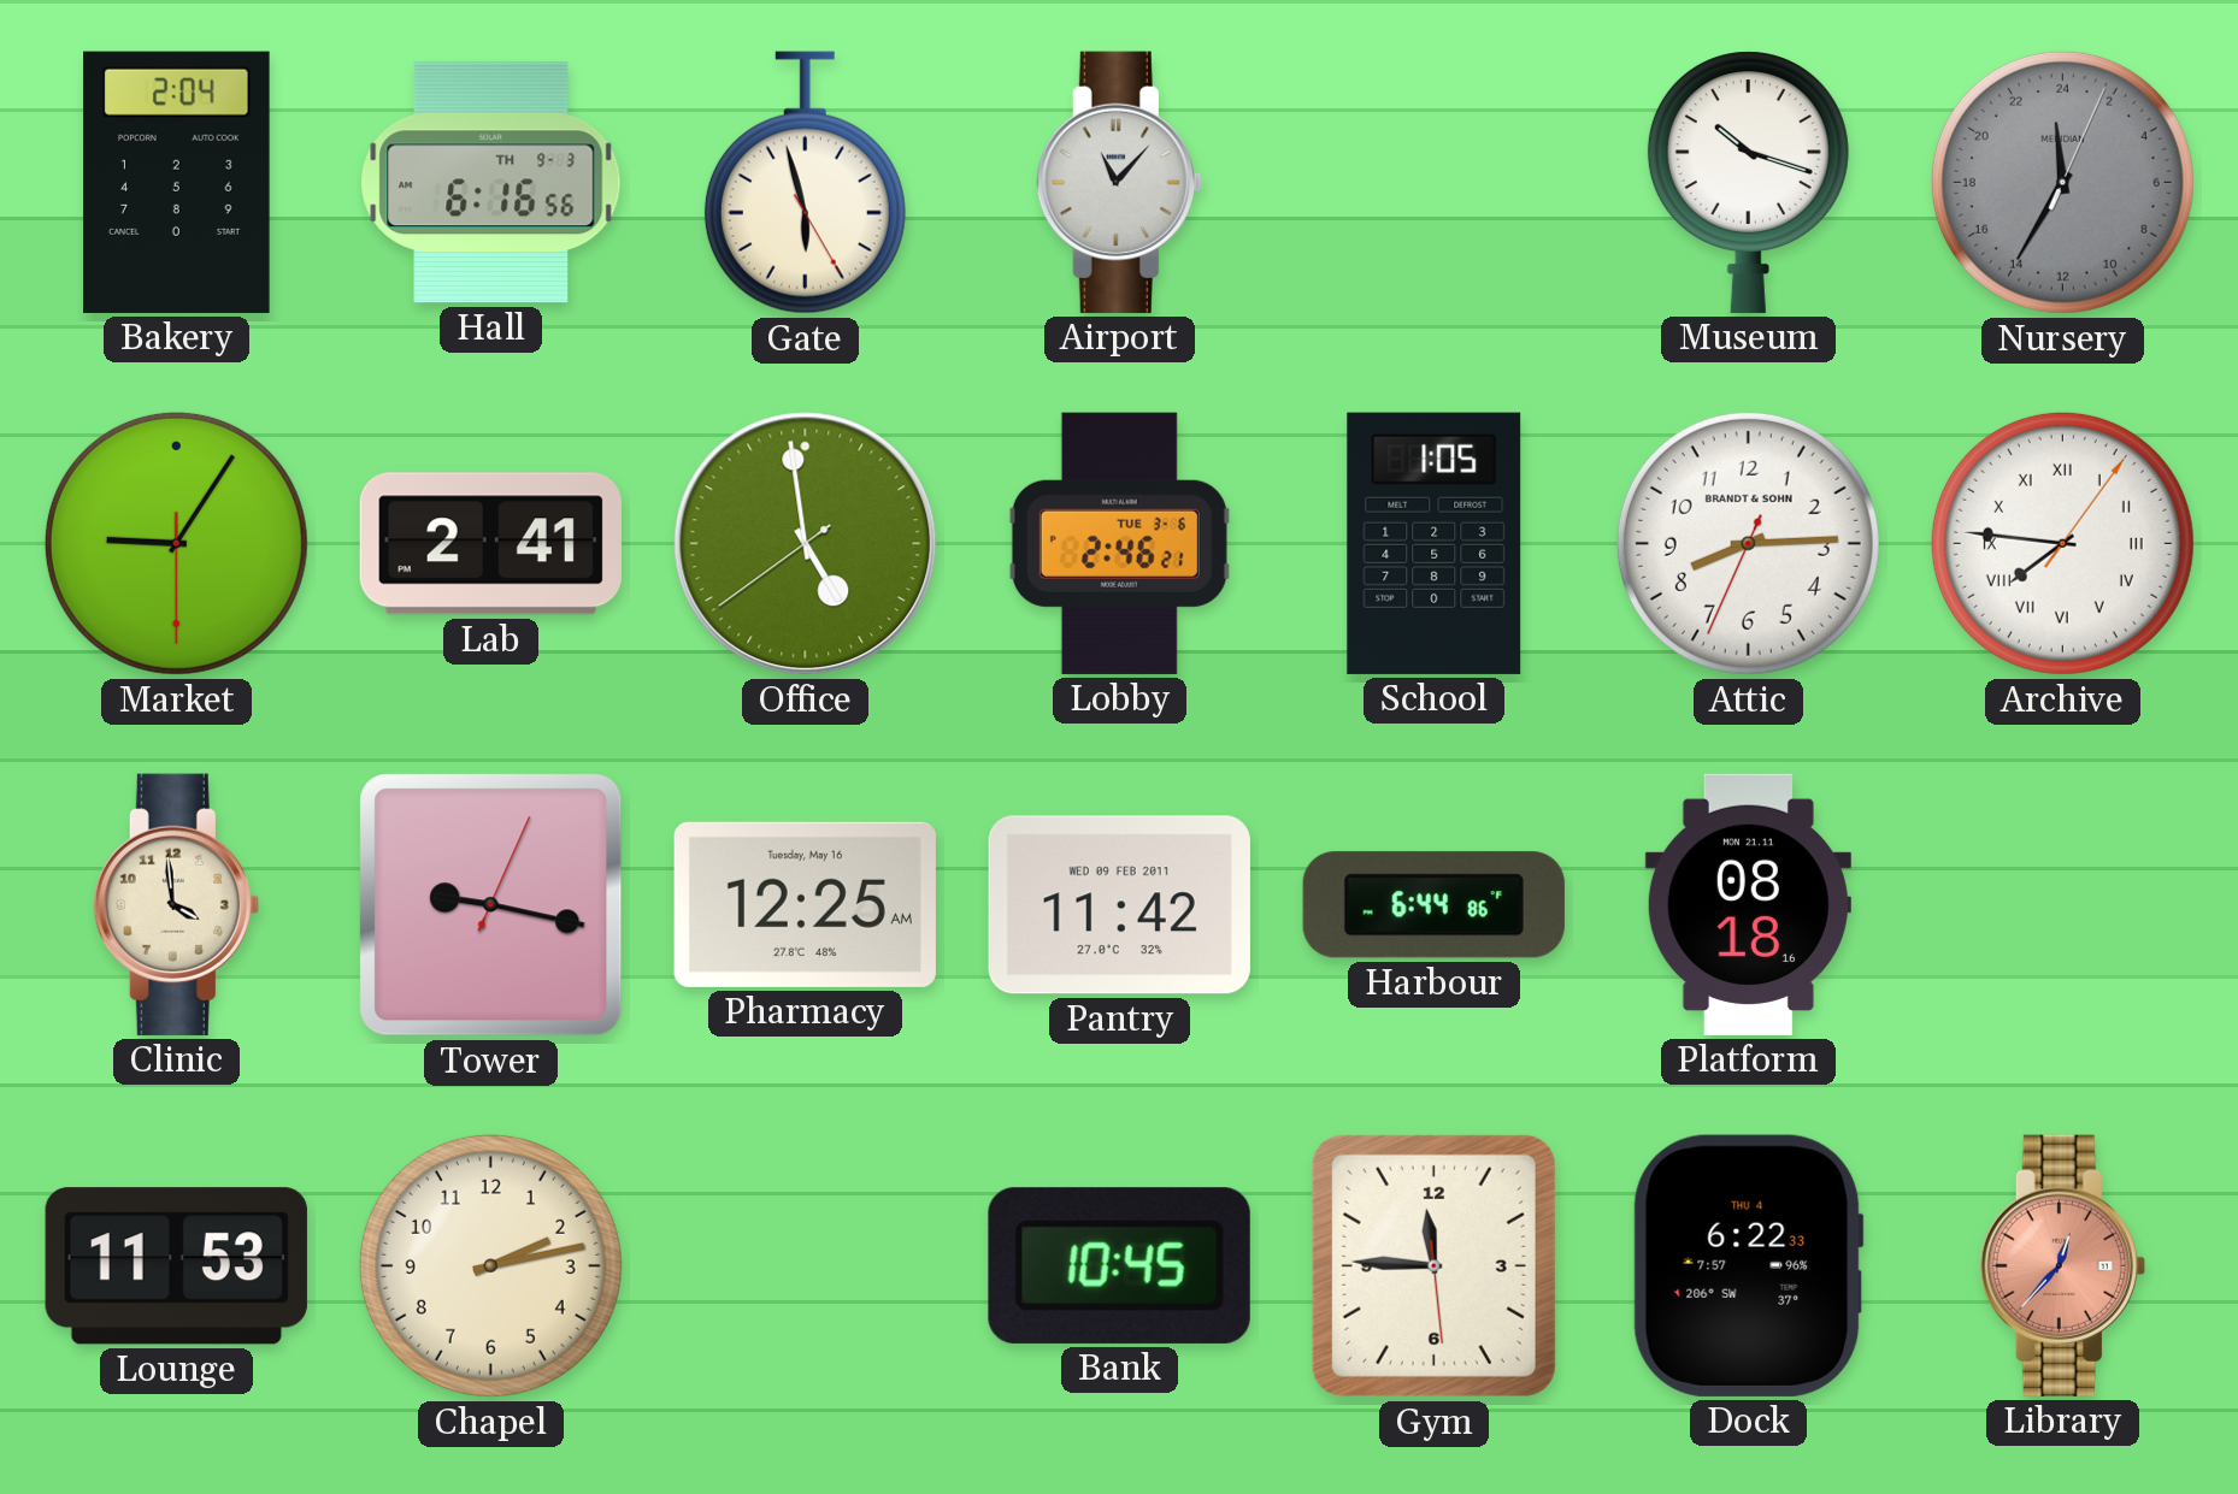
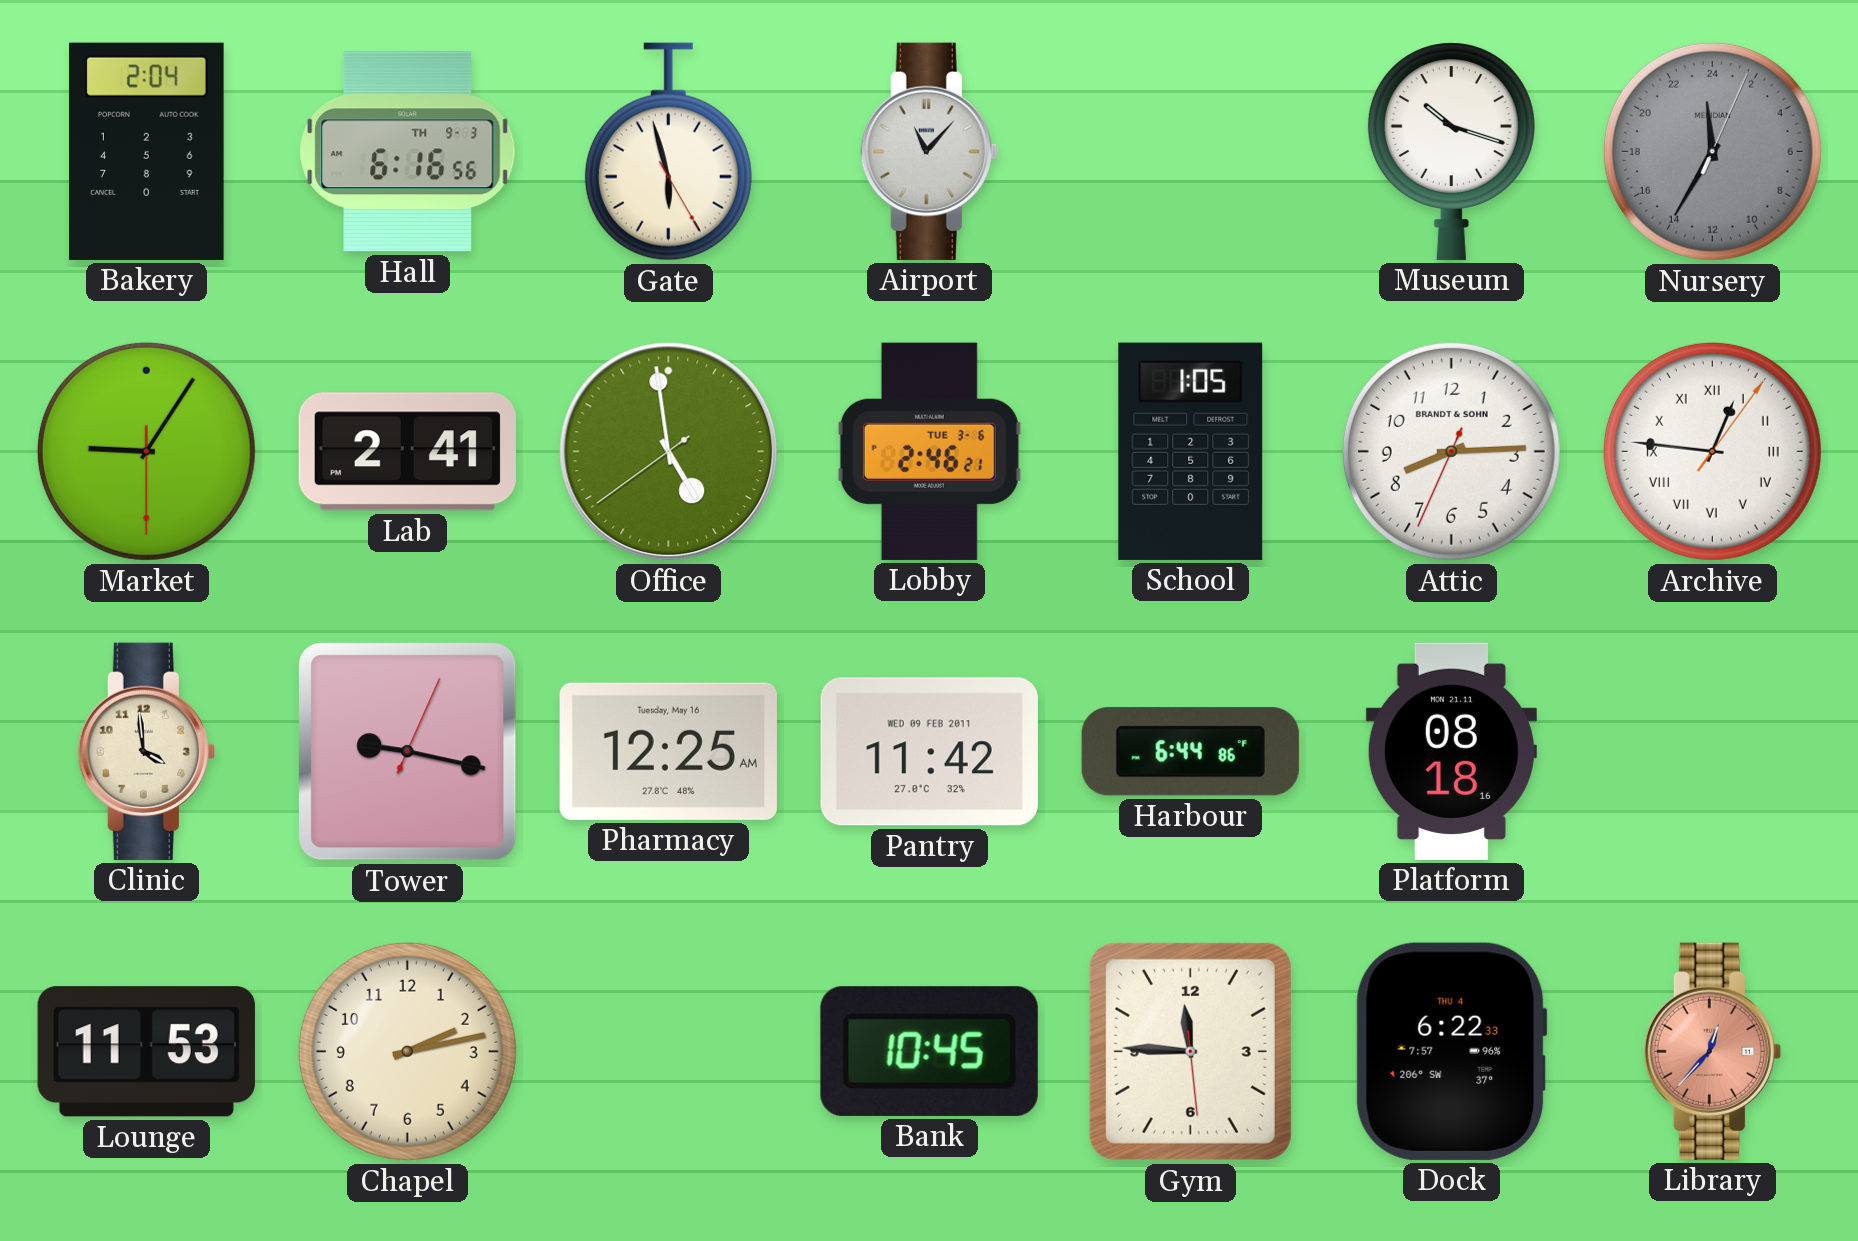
Archive: 7:46 -> 12:46
